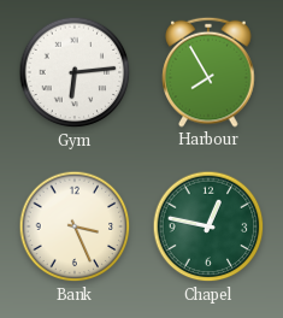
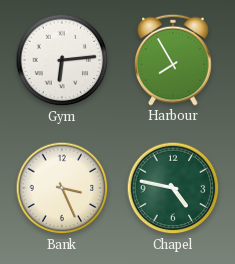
Chapel: 12:47 -> 4:47
